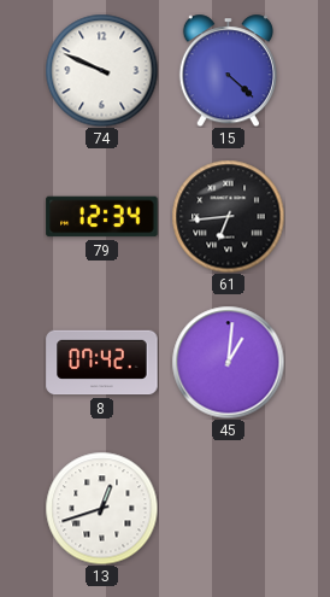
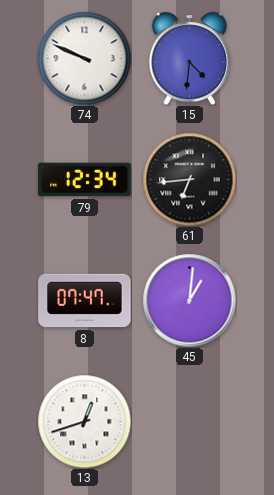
15: 4:22 -> 4:31
8: 07:42 -> 07:47
